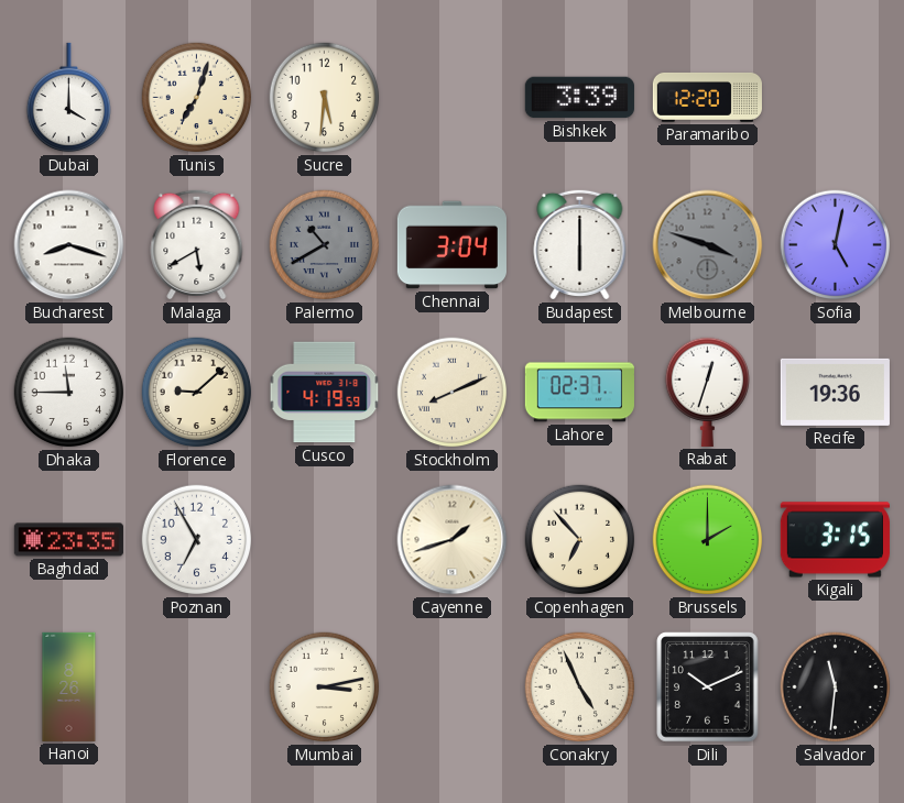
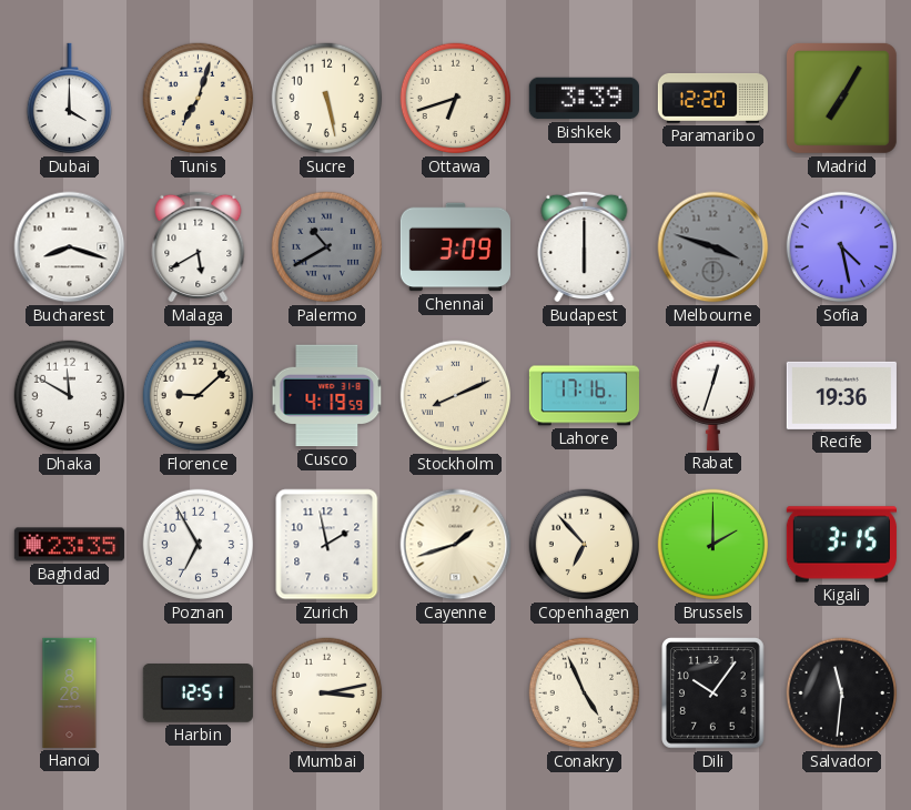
Sucre: 5:31 -> 5:28
Ottawa: none -> 6:42
Madrid: none -> 7:05
Chennai: 3:04 -> 3:09
Sofia: 5:02 -> 4:28
Dhaka: 11:45 -> 11:50
Lahore: 02:37 -> 17:16
Zurich: none -> 1:58
Harbin: none -> 12:51
Dili: 10:11 -> 10:06
